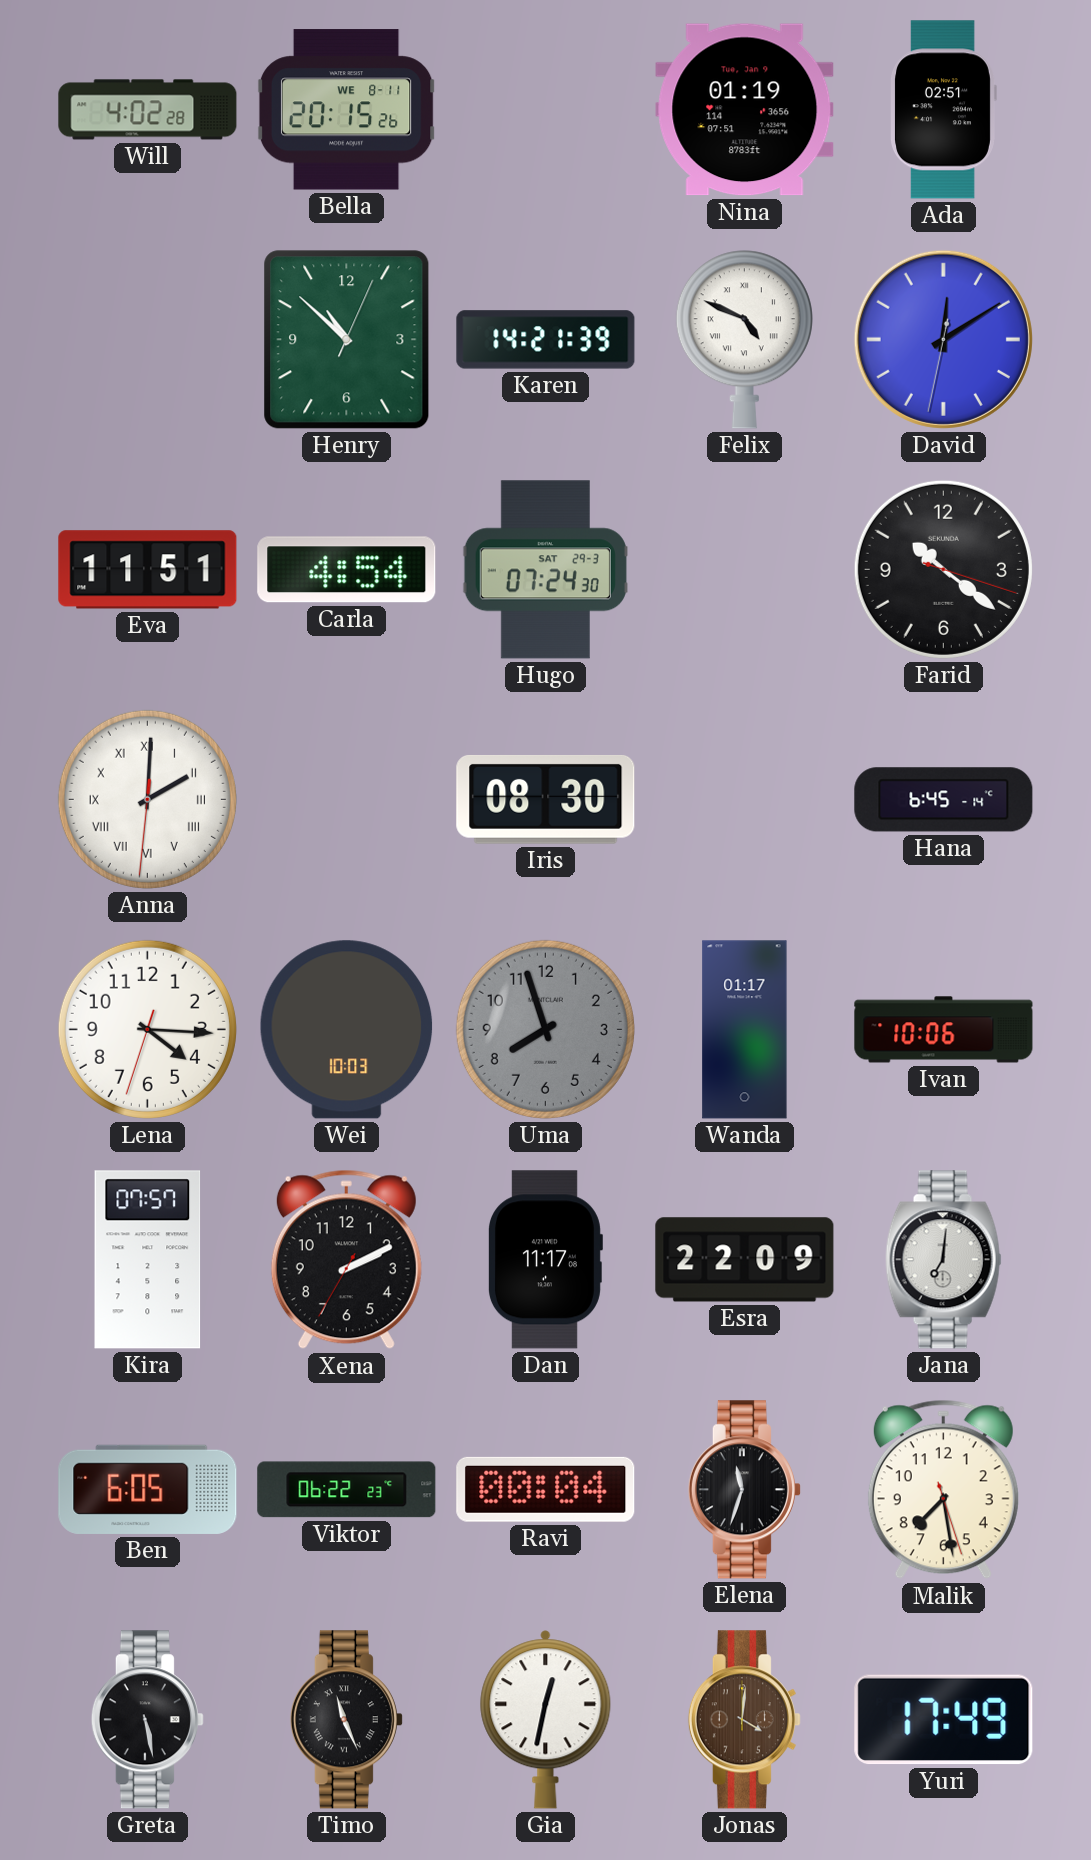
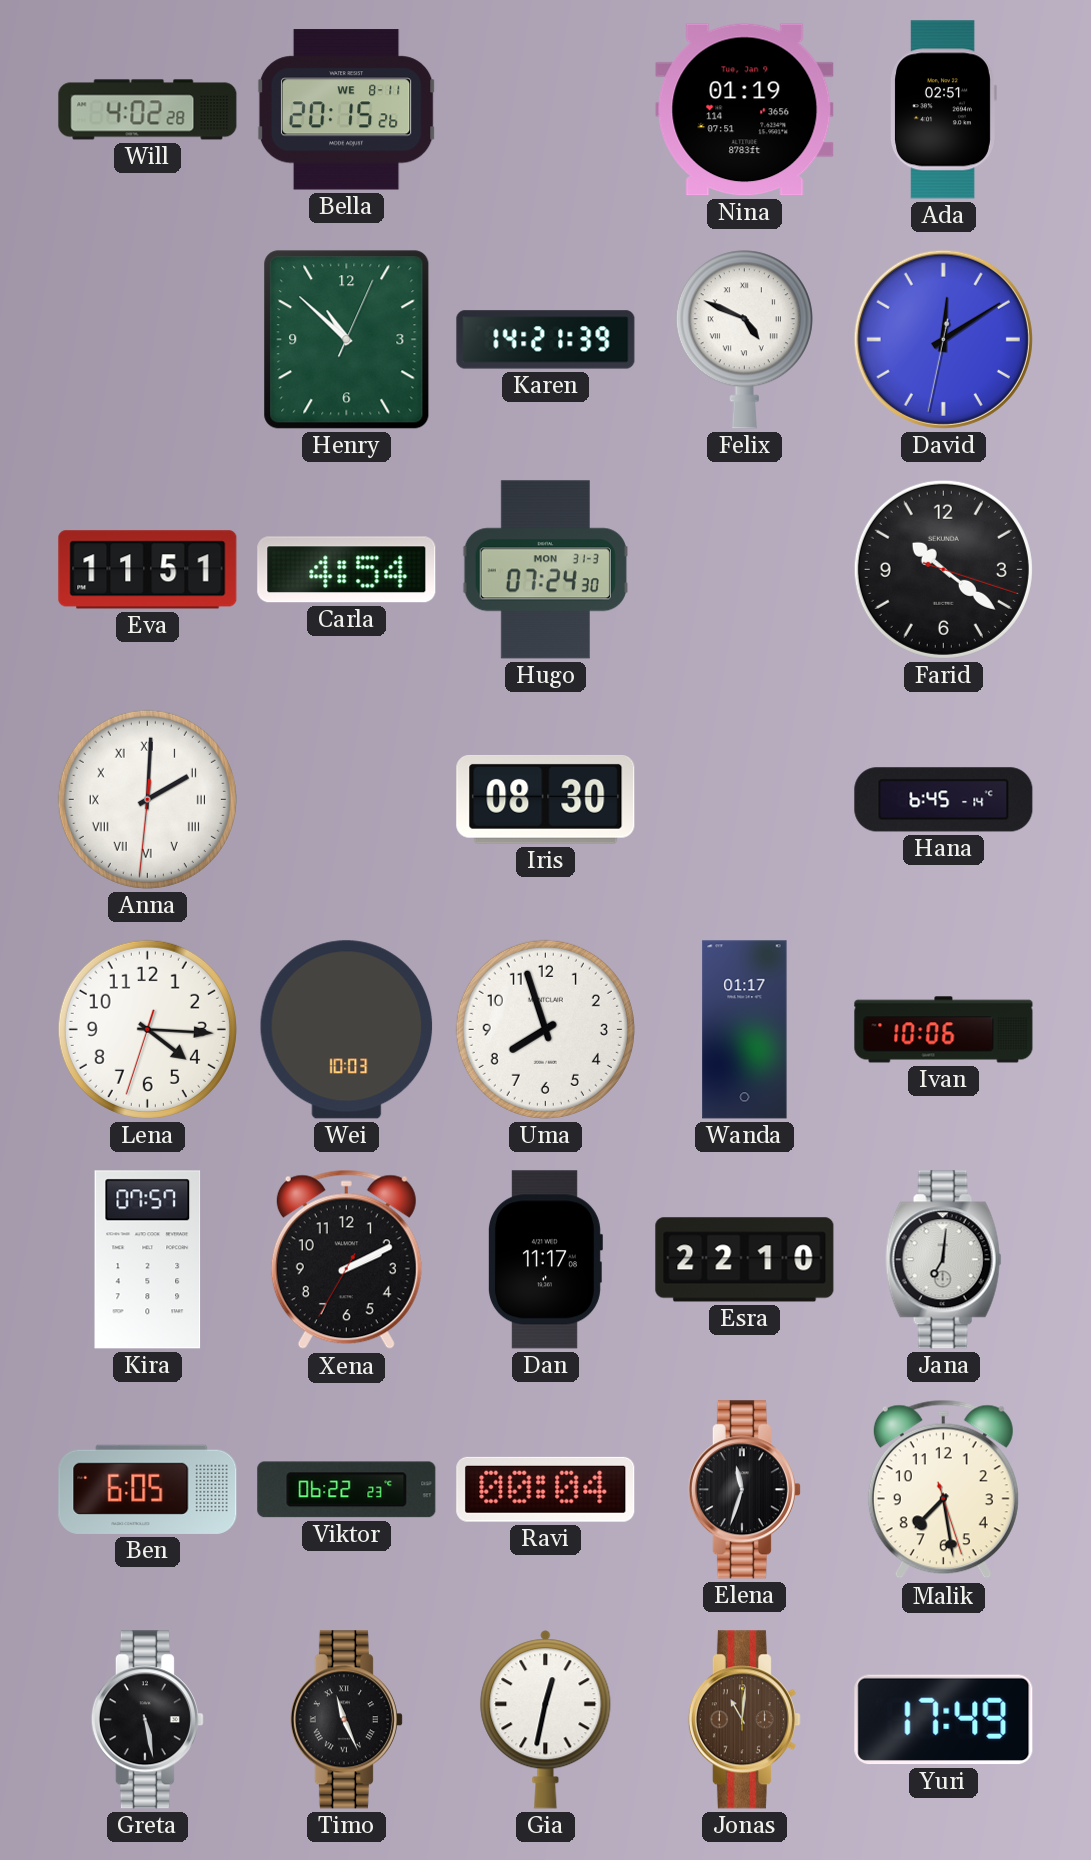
Hugo date: SAT 29-3 -> MON 31-3
Uma dial: grey -> white
Esra: 22:09 -> 22:10
Jonas: 4:01 -> 11:01
